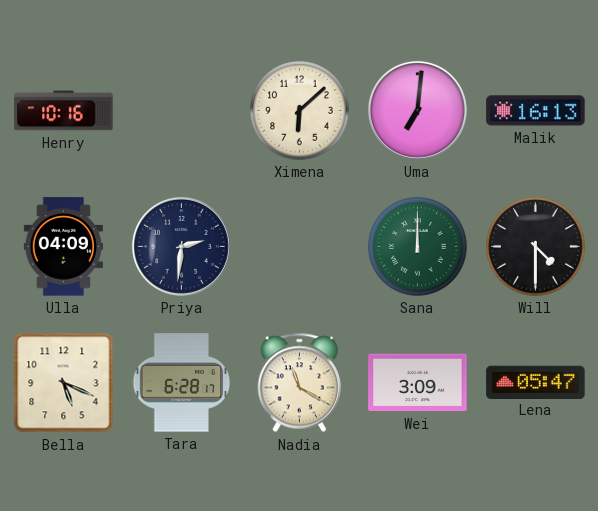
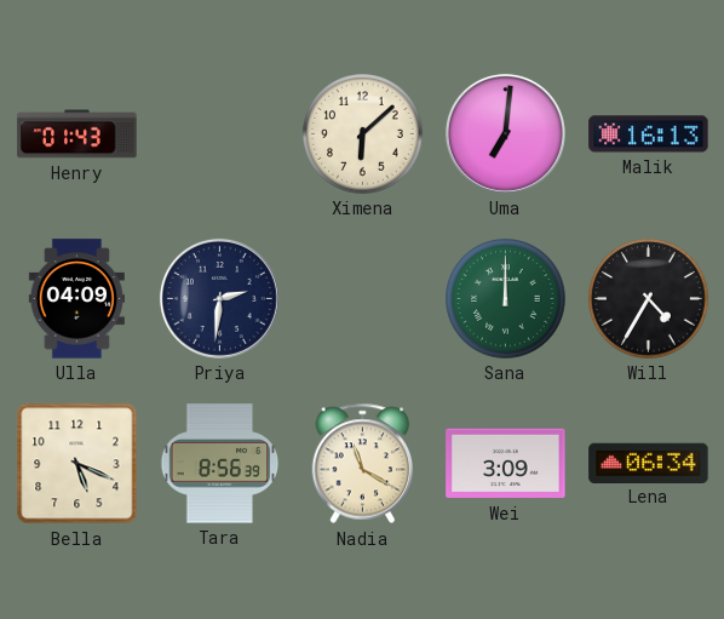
Henry: 10:16 -> 01:43
Will: 4:30 -> 4:35
Tara: 6:28 -> 8:56
Lena: 05:47 -> 06:34
